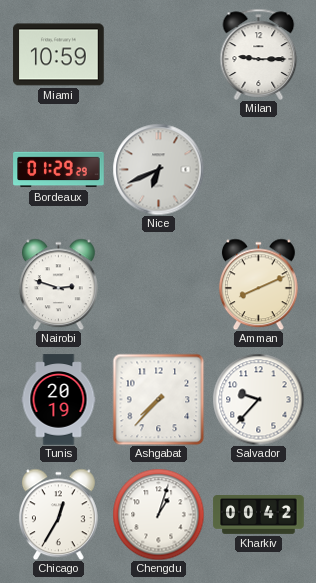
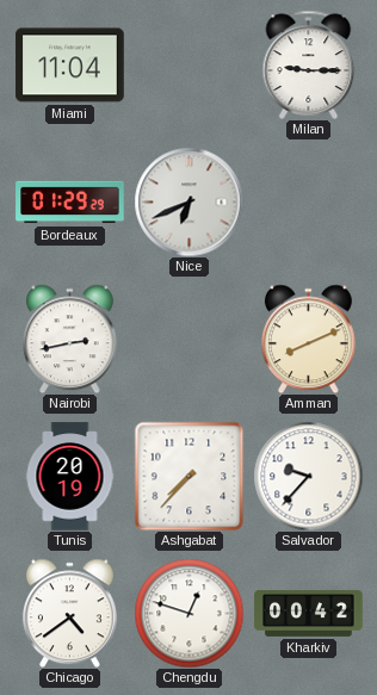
Miami: 10:59 -> 11:04
Nairobi: 2:48 -> 2:43
Chicago: 12:35 -> 4:39
Chengdu: 1:03 -> 12:48
